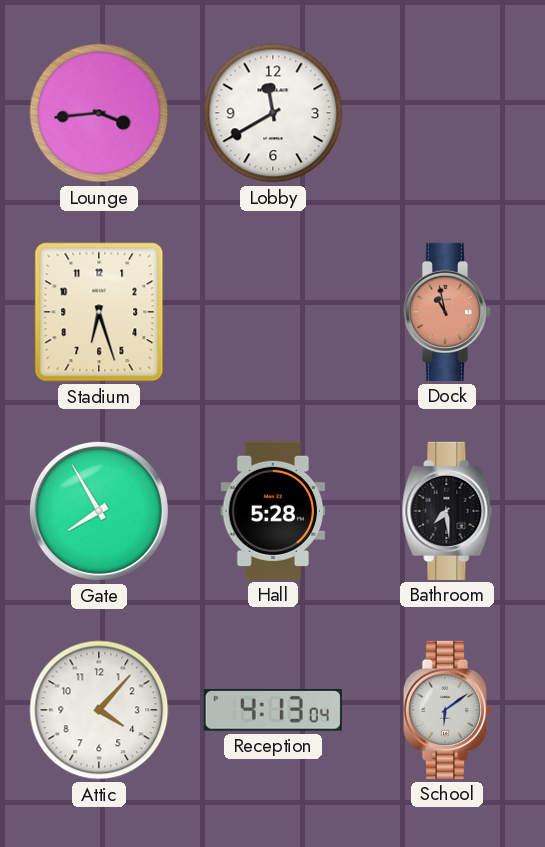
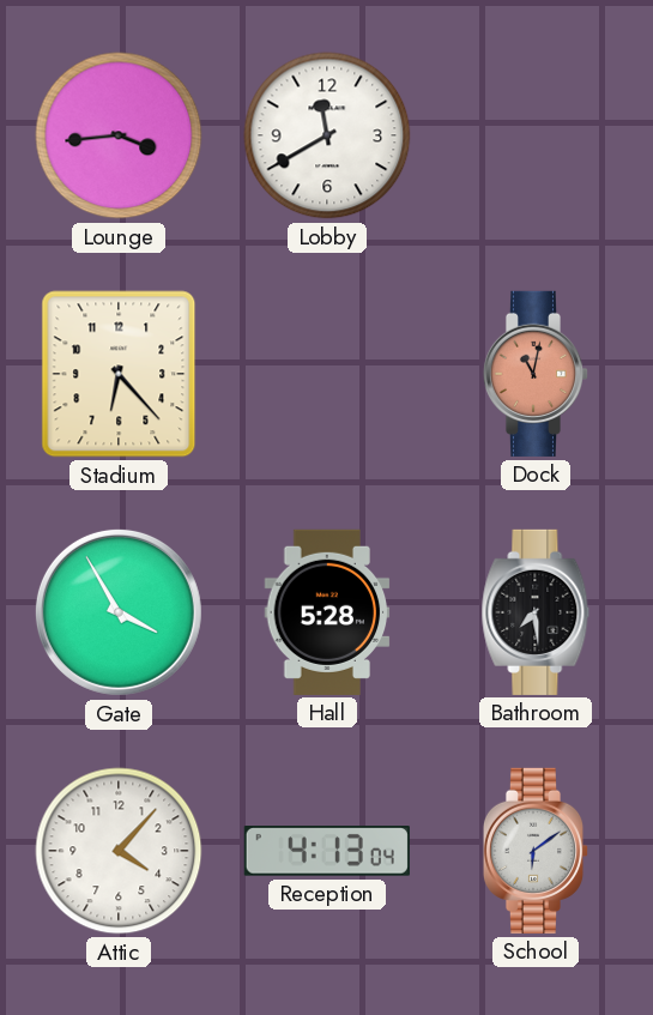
Stadium: 6:27 -> 6:23
Dock: 10:58 -> 11:02
Gate: 7:55 -> 3:55
